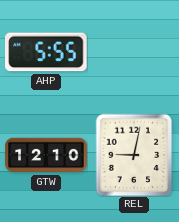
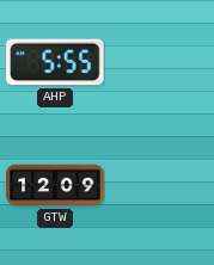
GTW: 12:10 -> 12:09
REL: 9:02 -> none
